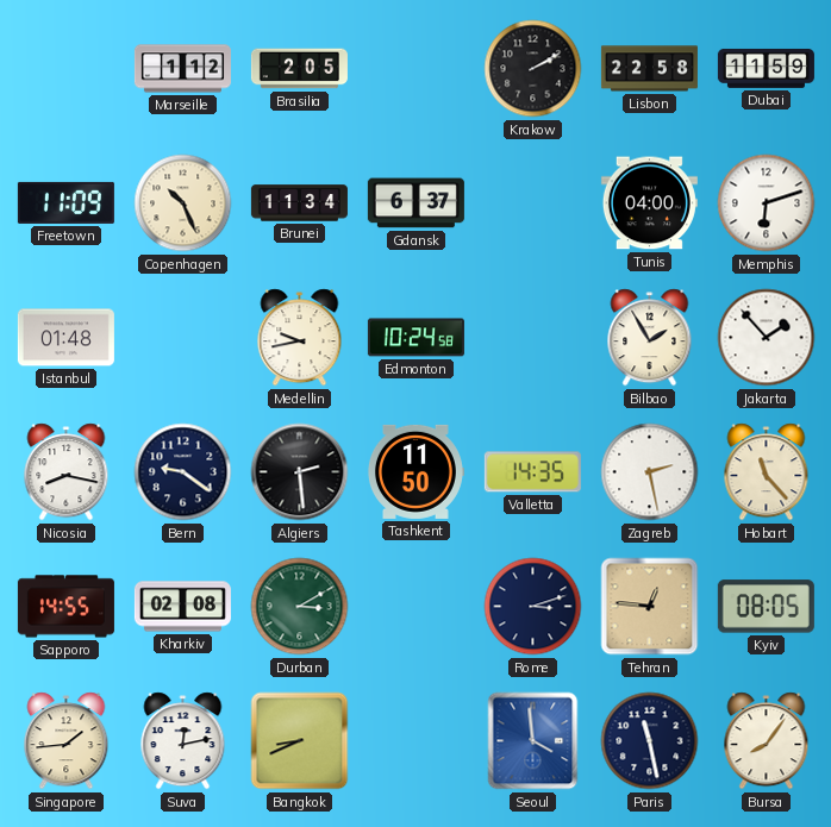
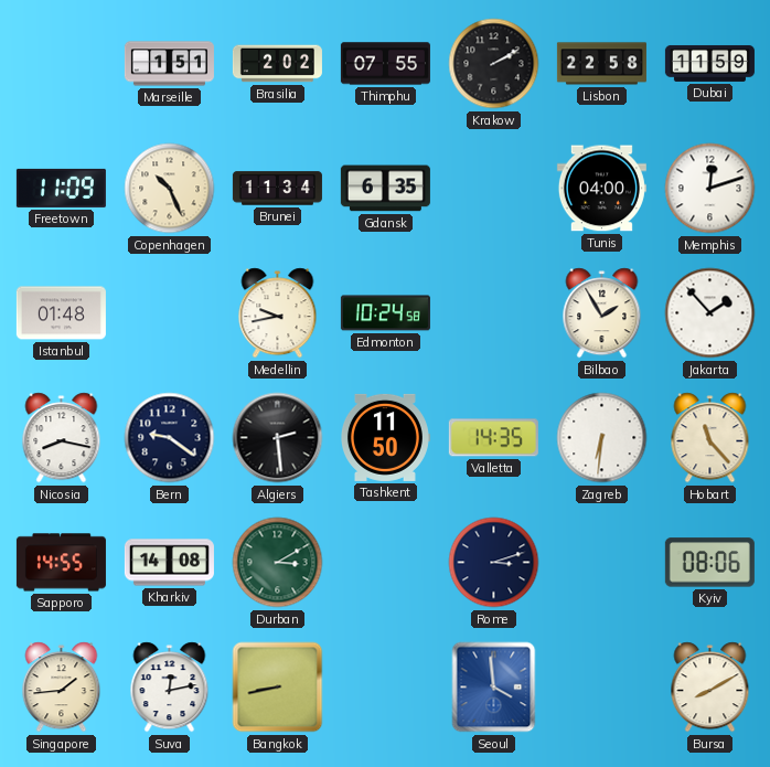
Marseille: 1:12 -> 1:51
Brasilia: 2:05 -> 2:02
Thimphu: none -> 07:55
Gdansk: 6:37 -> 6:35
Memphis: 6:12 -> 12:12
Zagreb: 2:28 -> 6:31
Kharkiv: 02:08 -> 14:08
Tehran: 12:46 -> none
Kyiv: 08:05 -> 08:06
Bangkok: 8:41 -> 8:43
Paris: 11:28 -> none
Bursa: 8:06 -> 8:10
